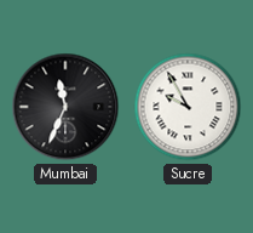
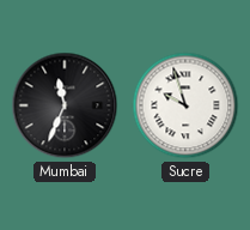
Sucre: 9:55 -> 9:57
